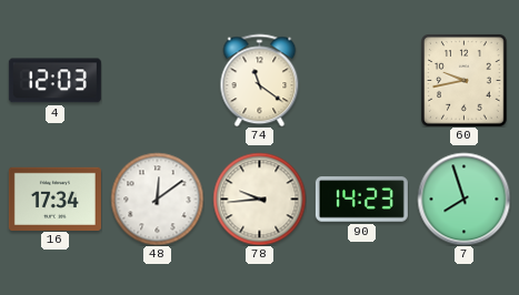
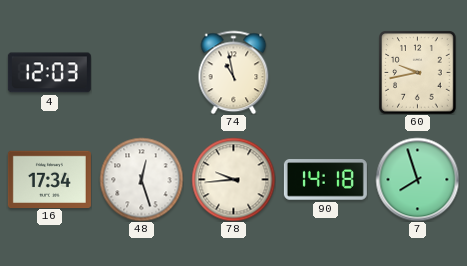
74: 11:21 -> 10:58
48: 12:09 -> 12:27
90: 14:23 -> 14:18
